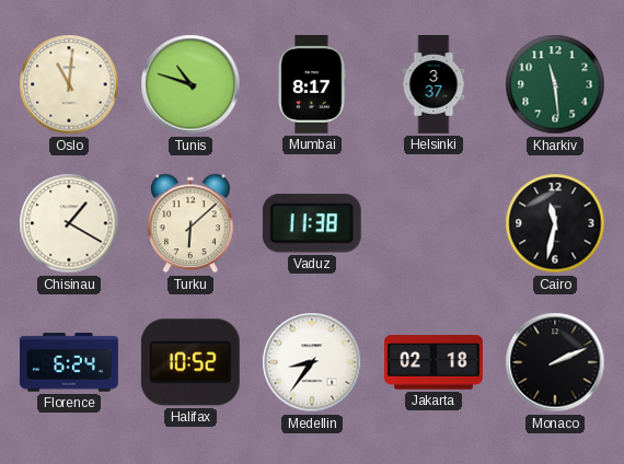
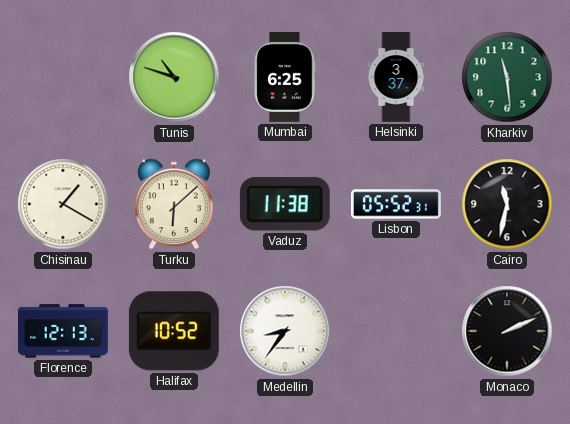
Oslo: 11:01 -> none
Mumbai: 8:17 -> 6:25
Lisbon: none -> 05:52
Florence: 6:24 -> 12:13
Jakarta: 02:18 -> none
